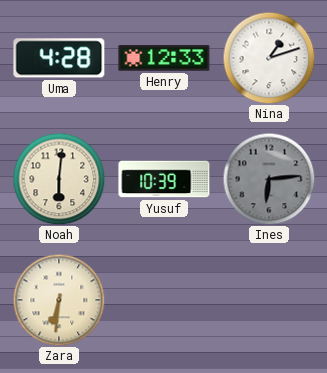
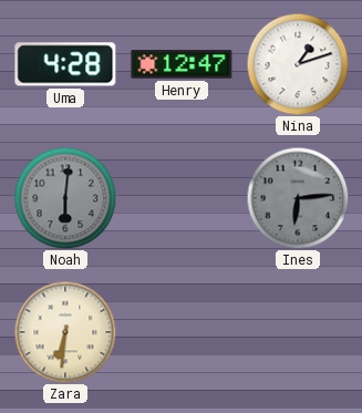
Henry: 12:33 -> 12:47
Noah dial: cream -> grey
Yusuf: 10:39 -> none
